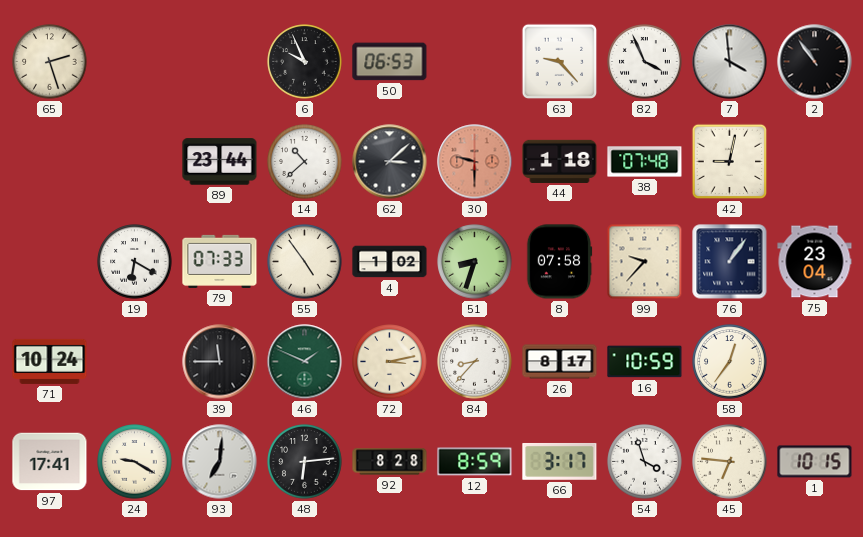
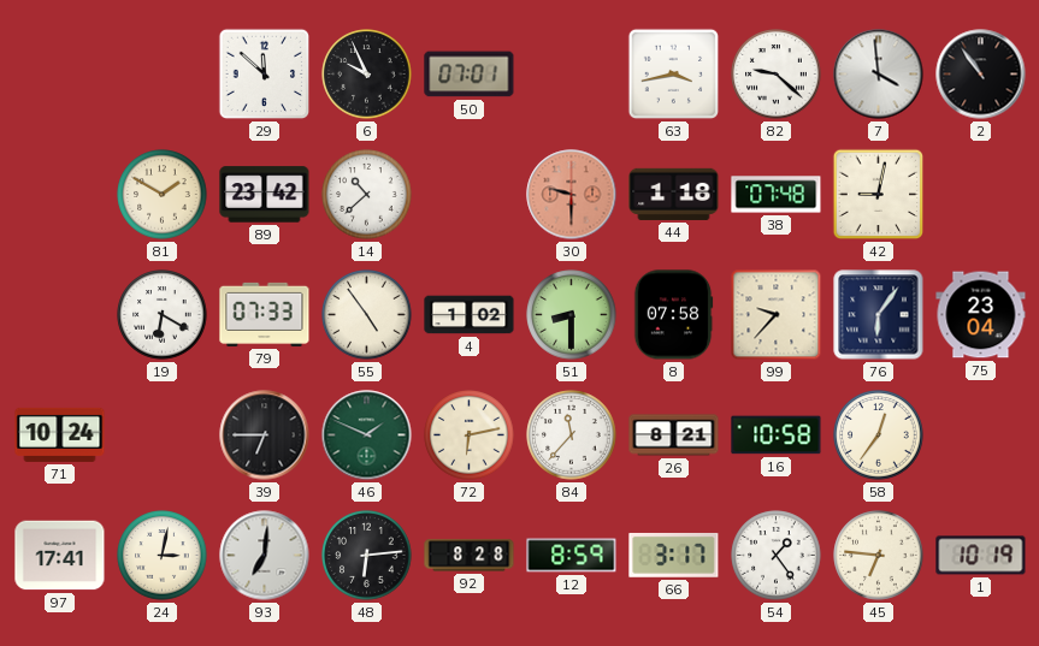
65: 2:27 -> none
29: none -> 11:52
50: 06:53 -> 07:01
63: 9:23 -> 3:43
82: 3:56 -> 9:22
81: none -> 1:50
89: 23:44 -> 23:42
62: 3:08 -> none
51: 8:33 -> 8:30
76: 1:06 -> 6:06
39: 11:45 -> 6:45
72: 3:13 -> 6:13
84: 8:37 -> 11:37
26: 8:17 -> 8:21
16: 10:59 -> 10:58
24: 9:20 -> 3:02
54: 3:57 -> 1:24
1: 10:15 -> 10:19
